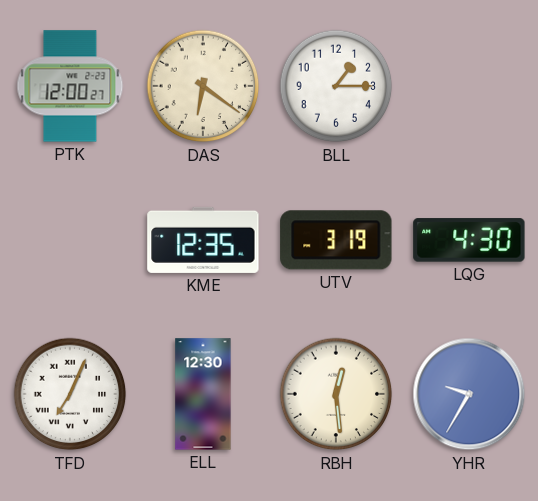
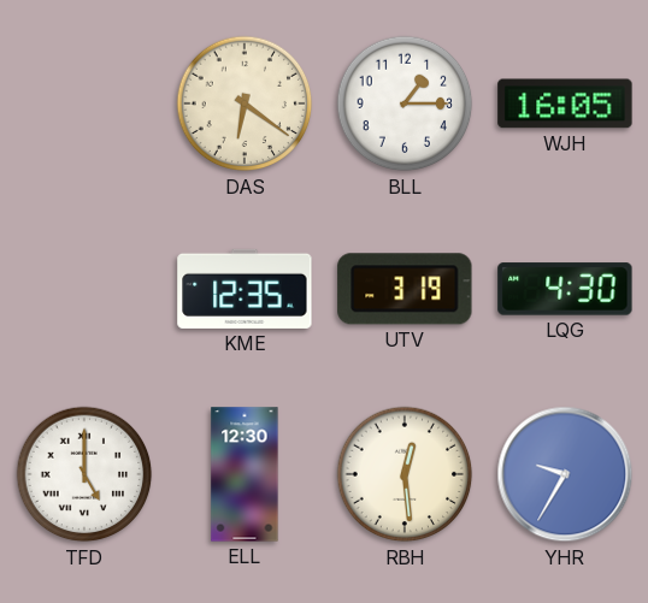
PTK: 12:00 -> none
WJH: none -> 16:05
TFD: 7:04 -> 5:00
